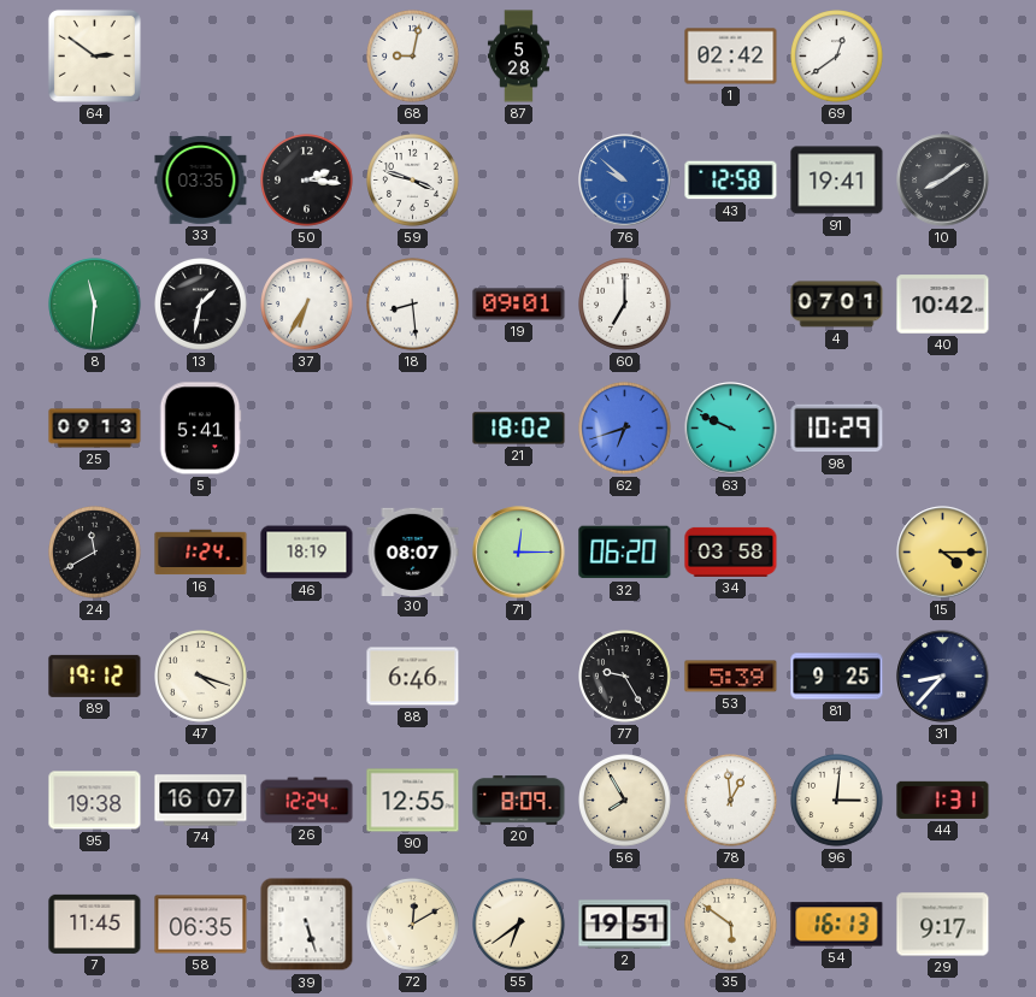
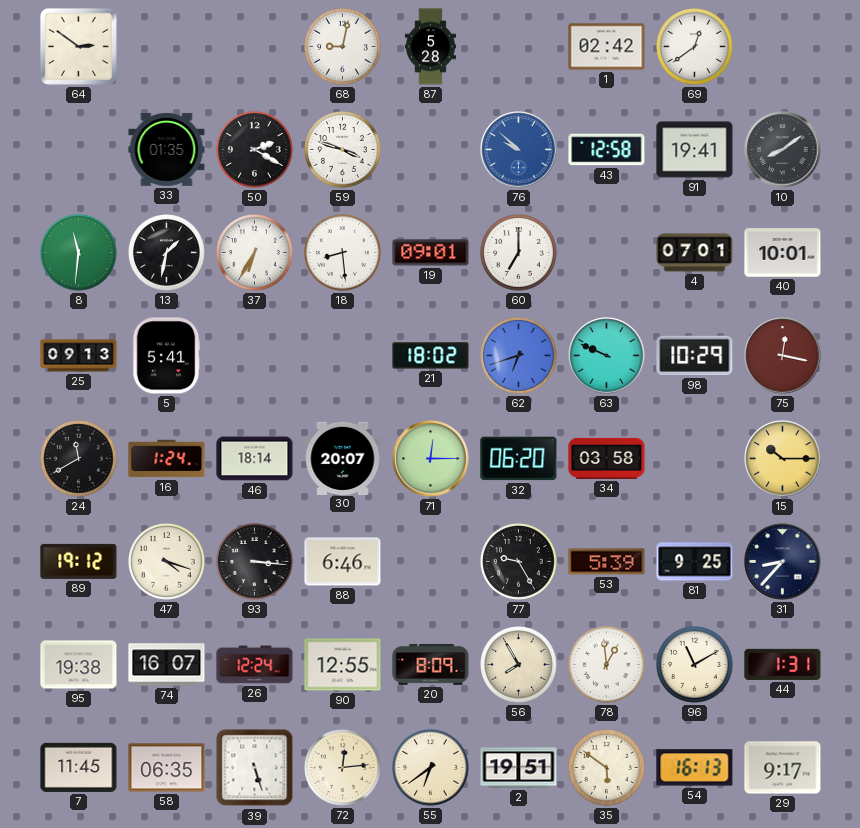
33: 03:35 -> 01:35
50: 2:16 -> 2:20
40: 10:42 -> 10:01
75: none -> 12:17
46: 18:19 -> 18:14
30: 08:07 -> 20:07
15: 4:15 -> 10:15
93: none -> 3:16
96: 3:01 -> 11:10
72: 12:10 -> 12:14
